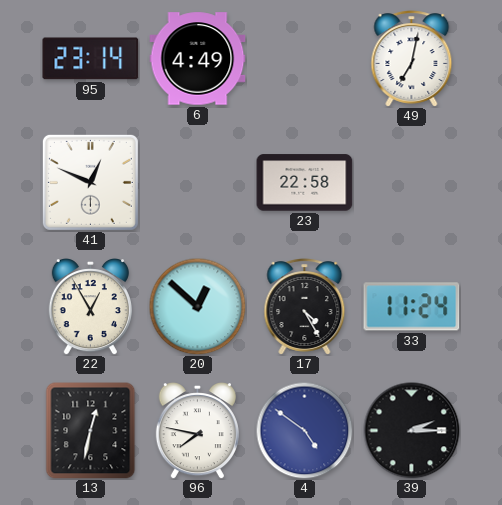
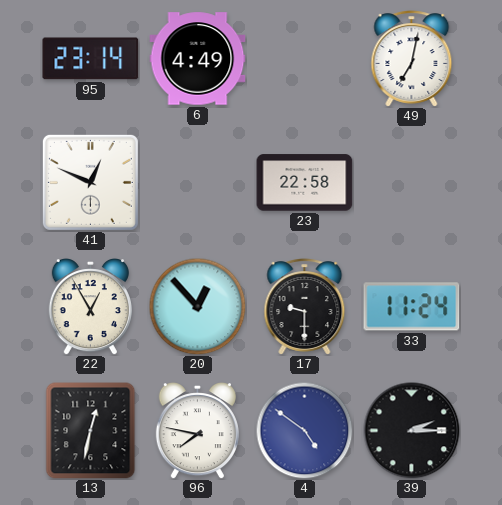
20: 12:52 -> 12:53
17: 4:25 -> 9:30
